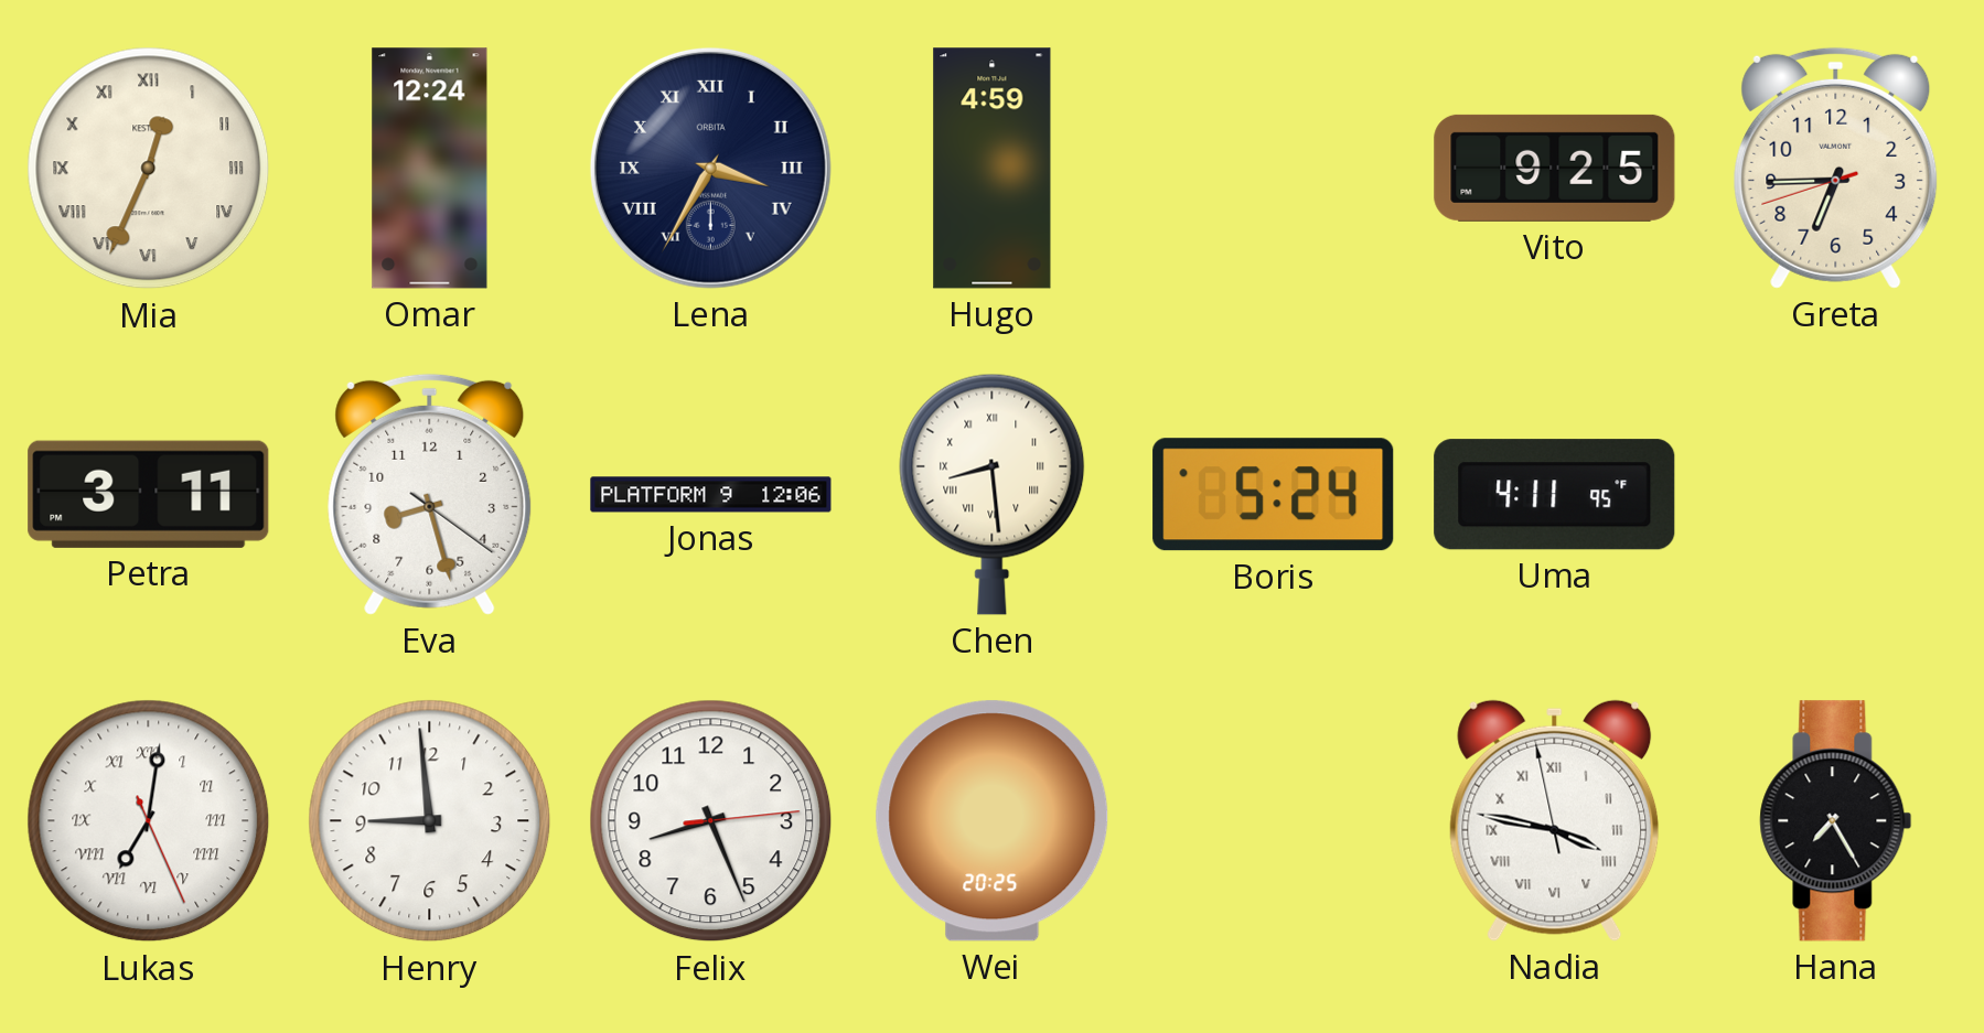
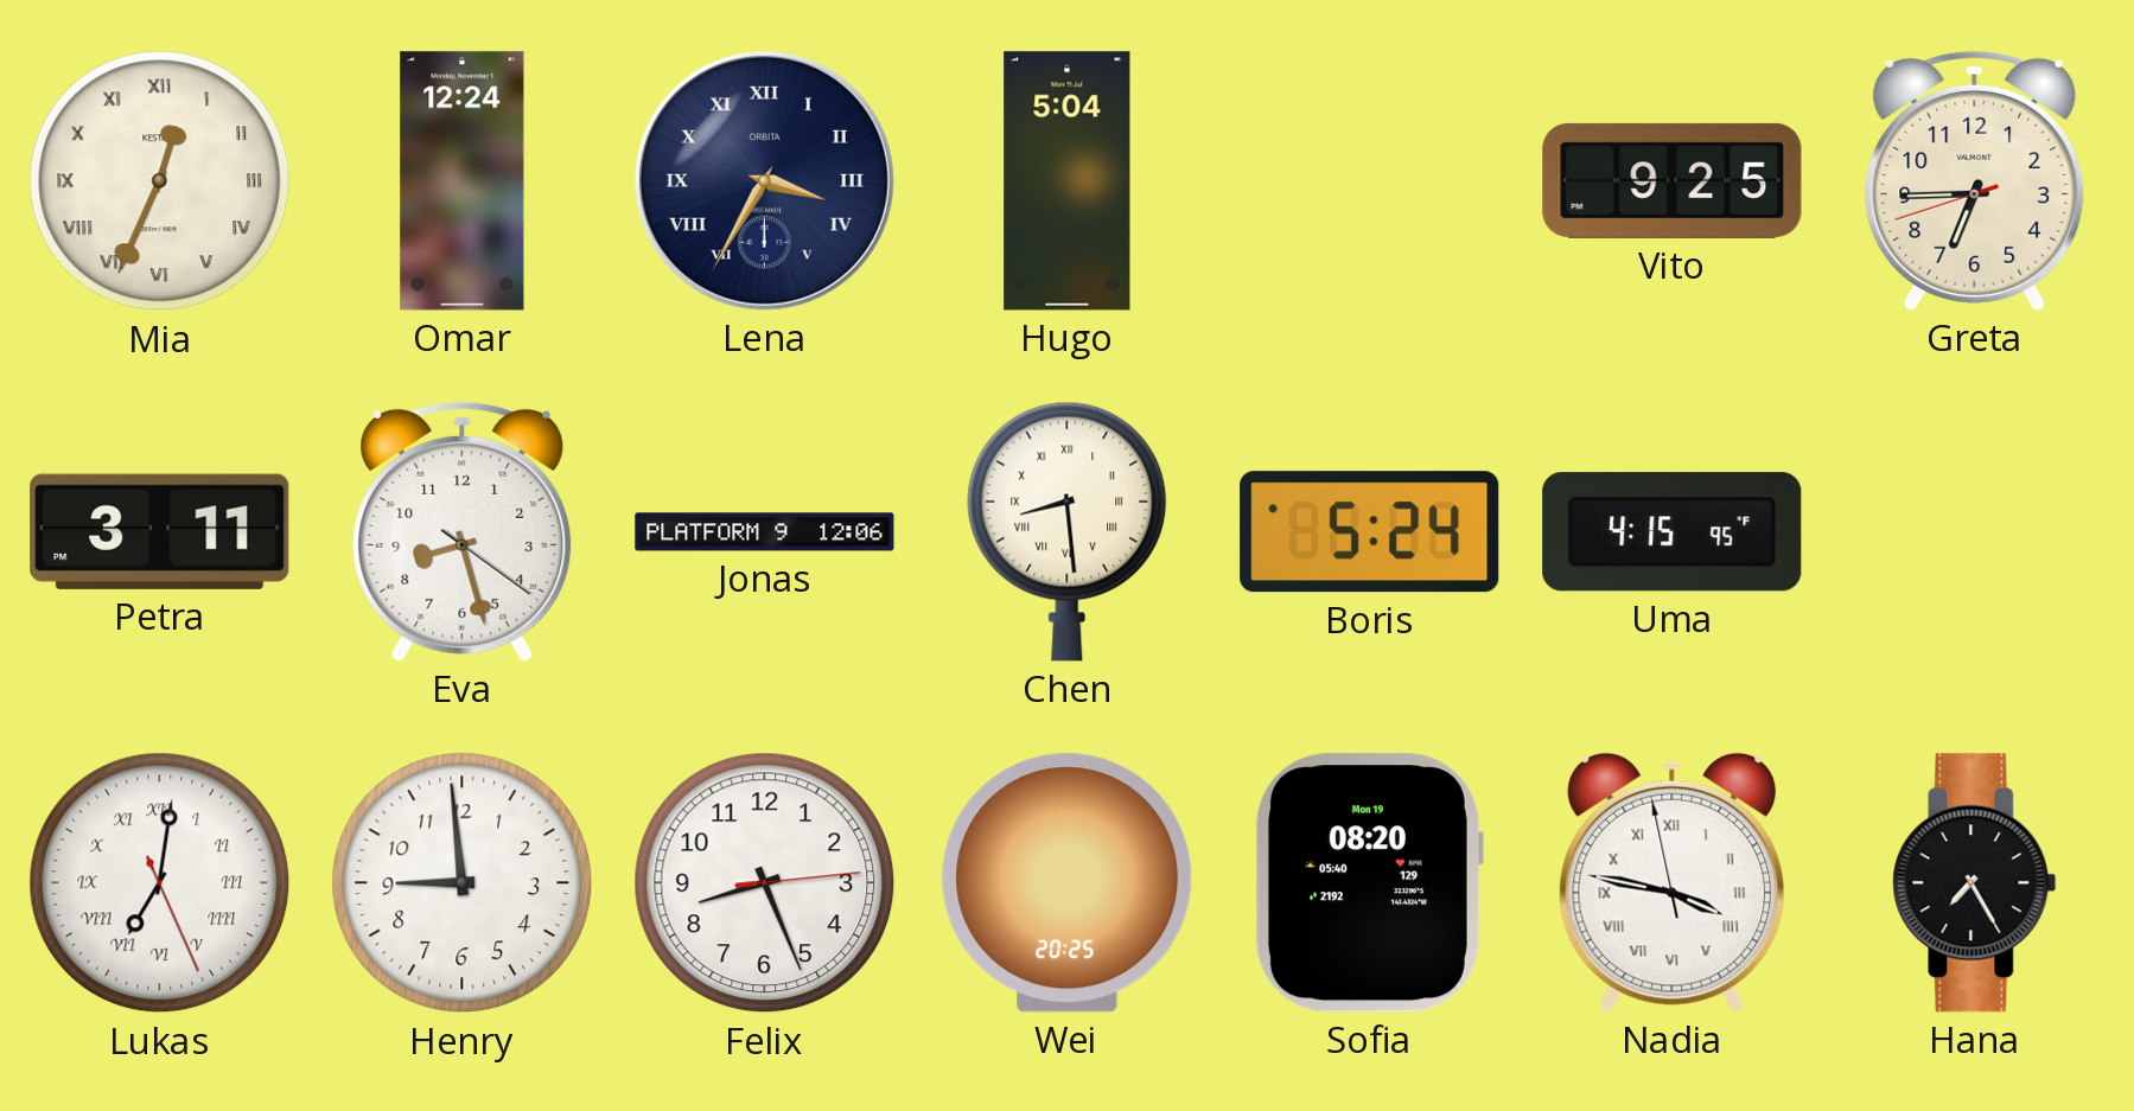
Hugo: 4:59 -> 5:04
Uma: 4:11 -> 4:15
Sofia: none -> 08:20
